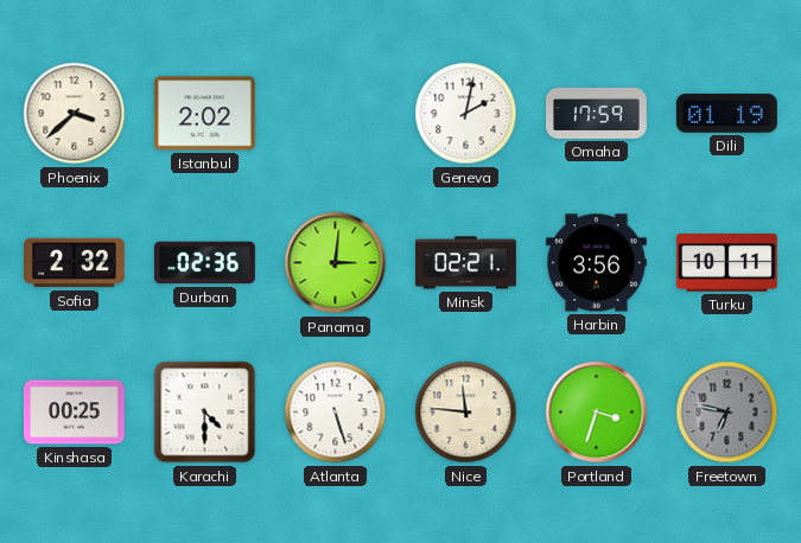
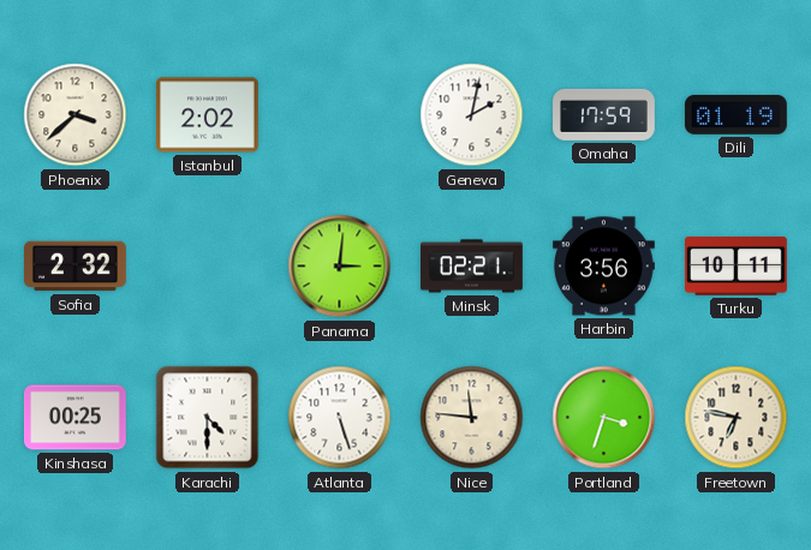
Durban: 02:36 -> none
Freetown dial: grey -> cream
